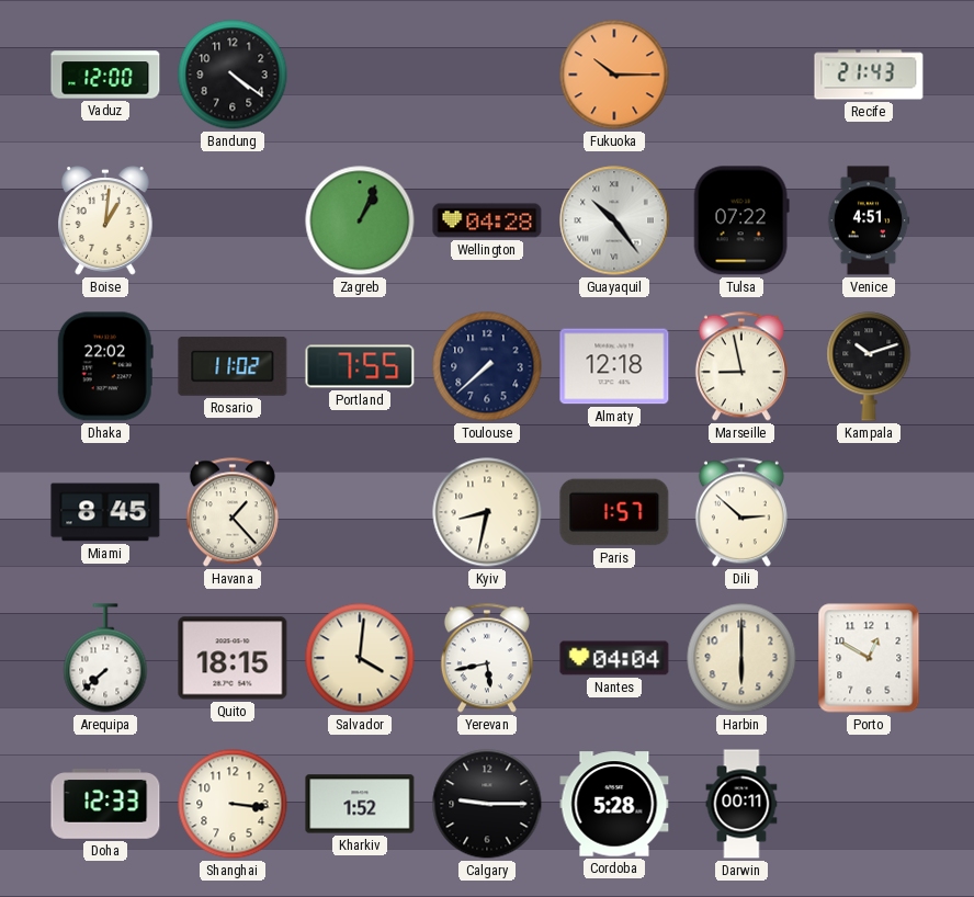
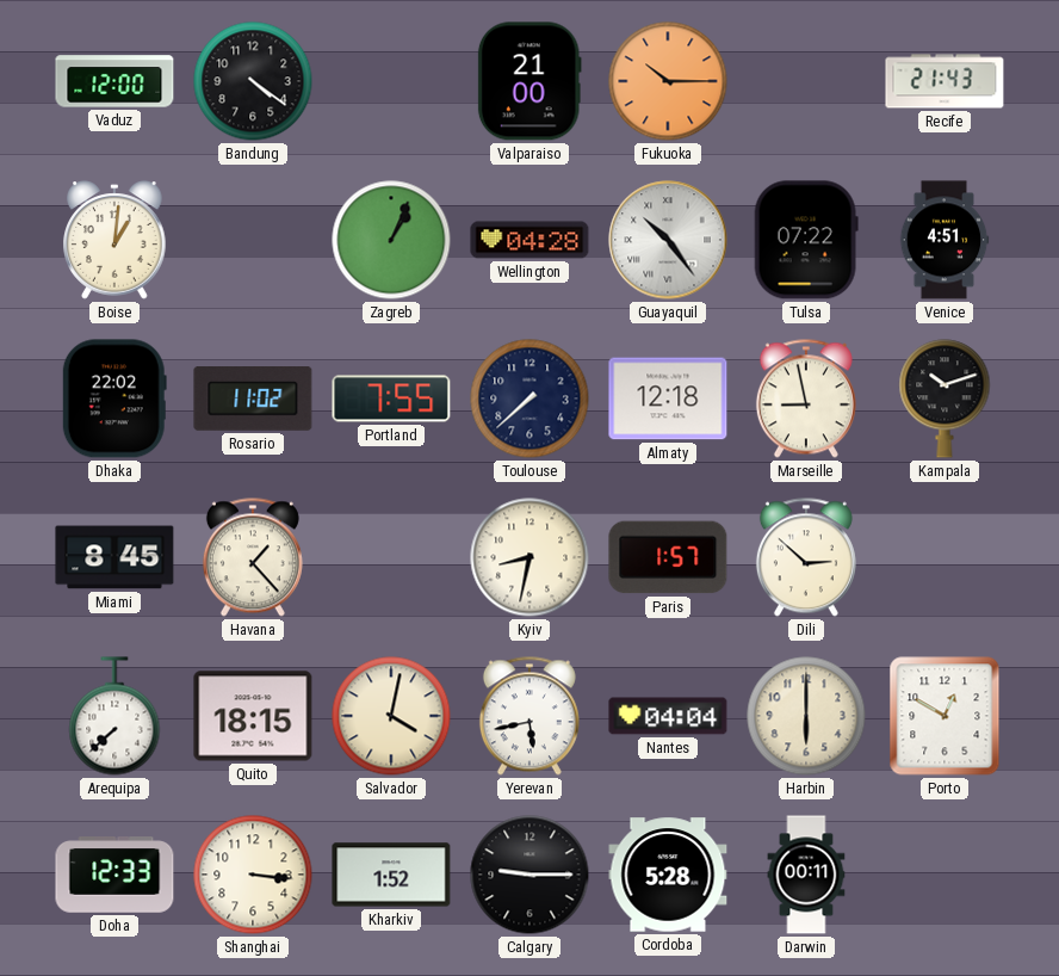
Valparaiso: none -> 21:00
Salvador: 4:01 -> 4:02
